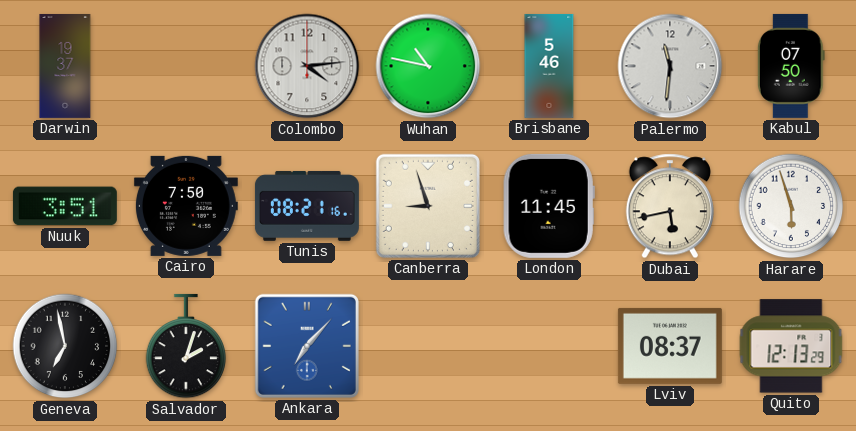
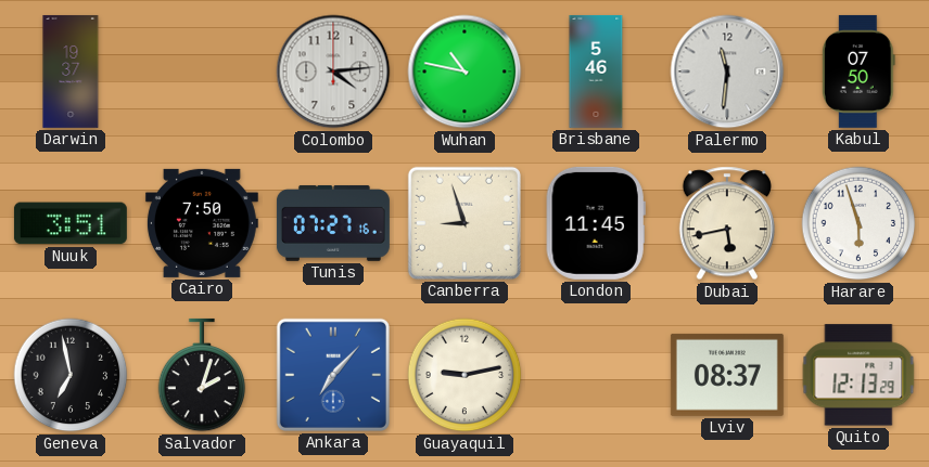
Tunis: 08:21 -> 07:27
Guayaquil: none -> 9:13
